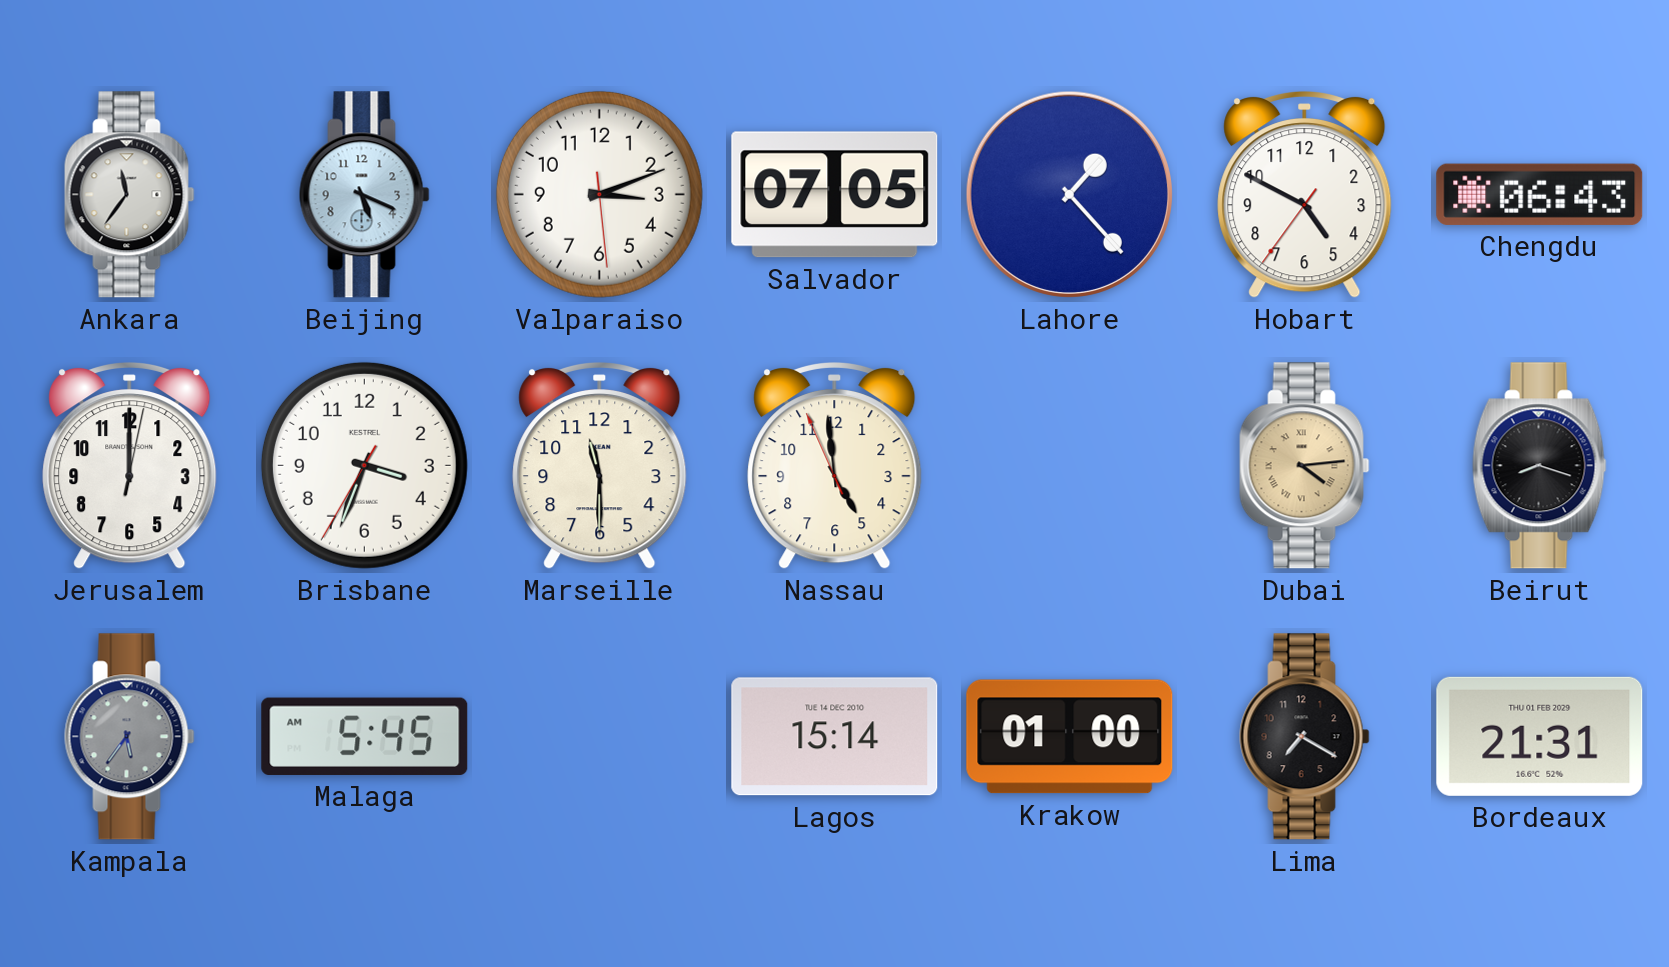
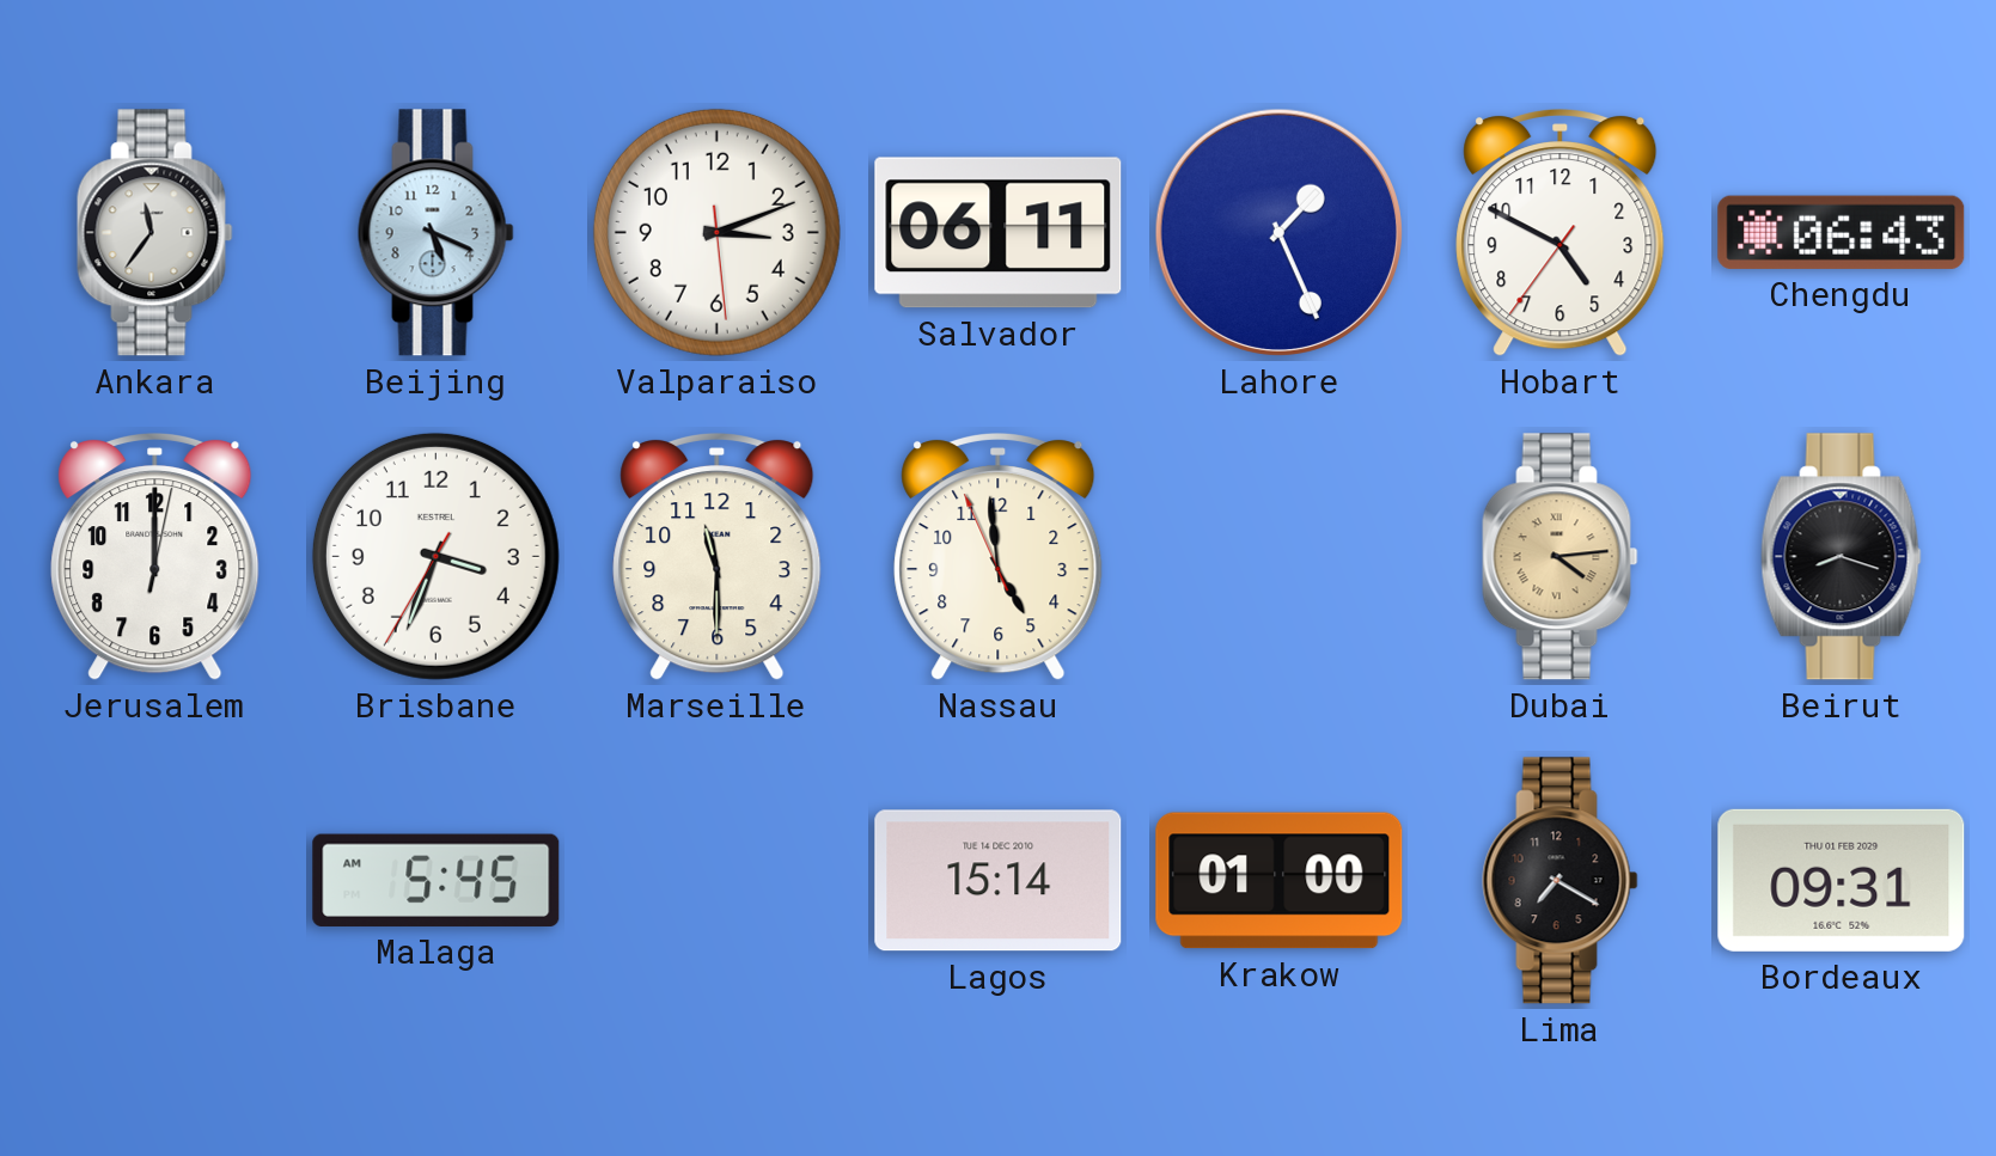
Salvador: 07:05 -> 06:11
Lahore: 1:23 -> 1:26
Kampala: 5:36 -> none
Bordeaux: 21:31 -> 09:31
